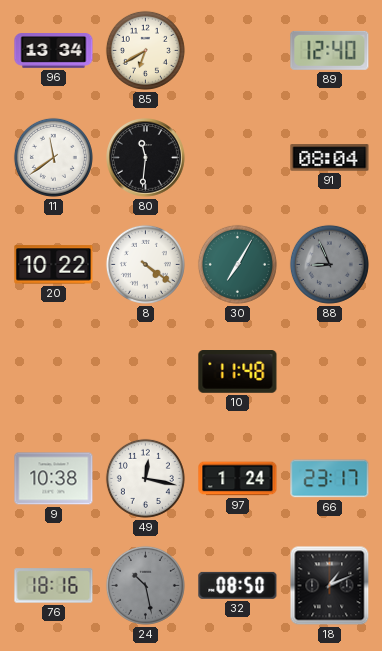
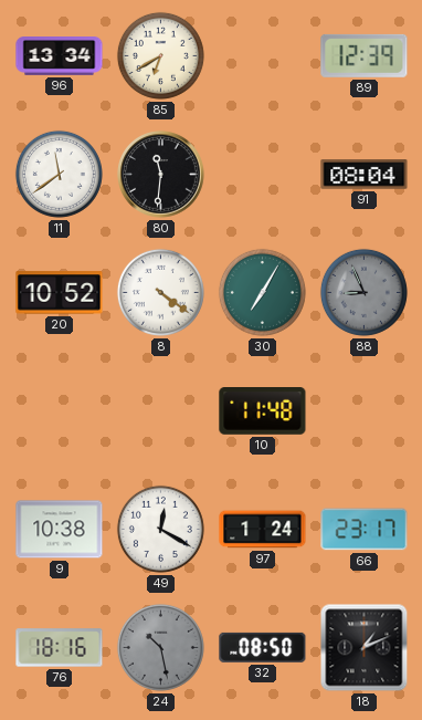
89: 12:40 -> 12:39
20: 10:22 -> 10:52
49: 12:17 -> 12:20
